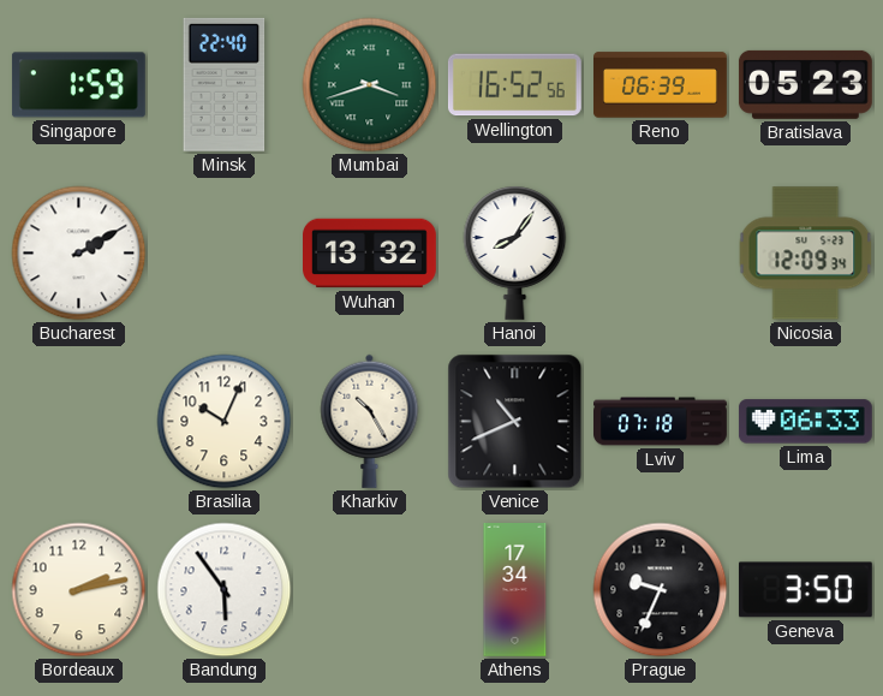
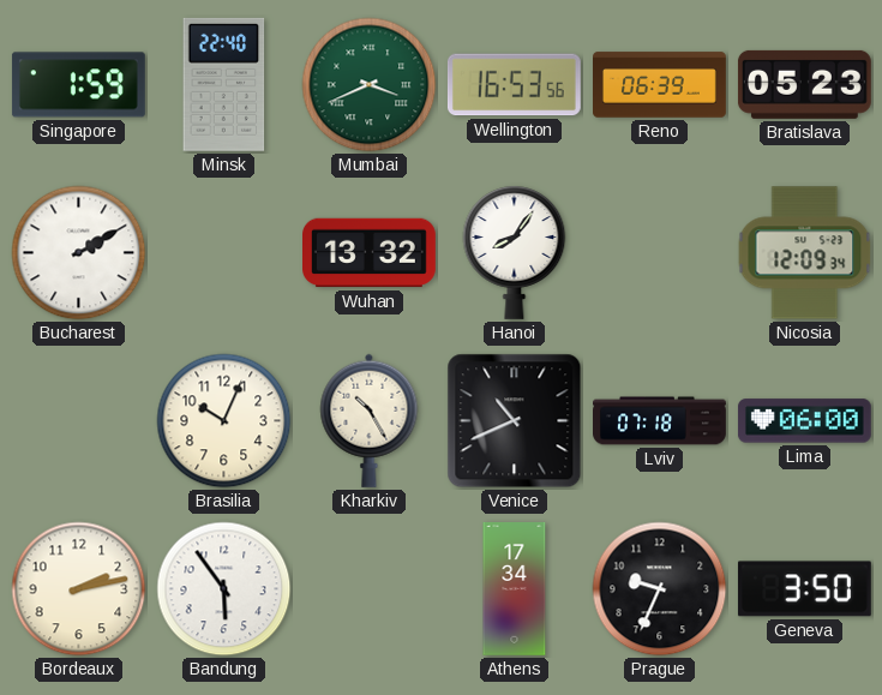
Mumbai: 3:42 -> 3:41
Wellington: 16:52 -> 16:53
Lima: 06:33 -> 06:00
